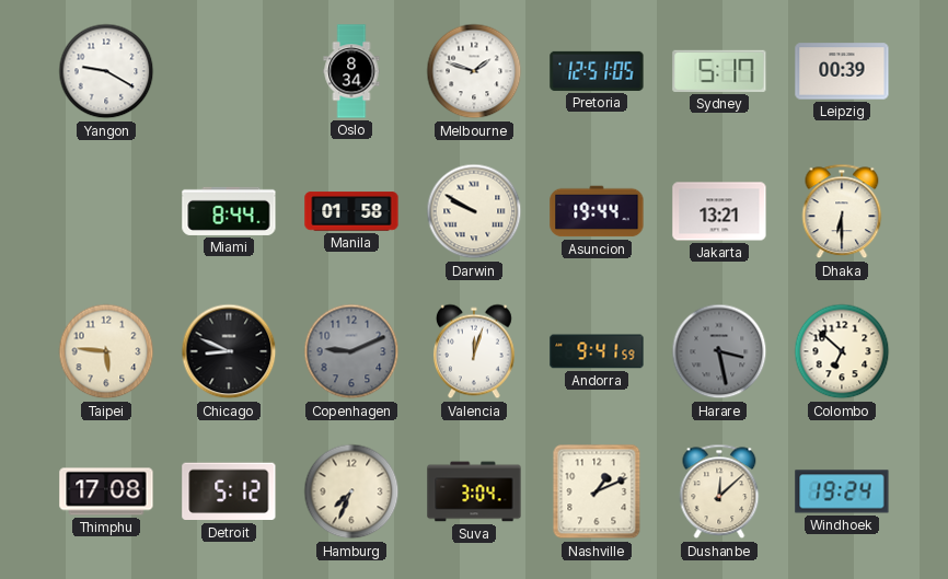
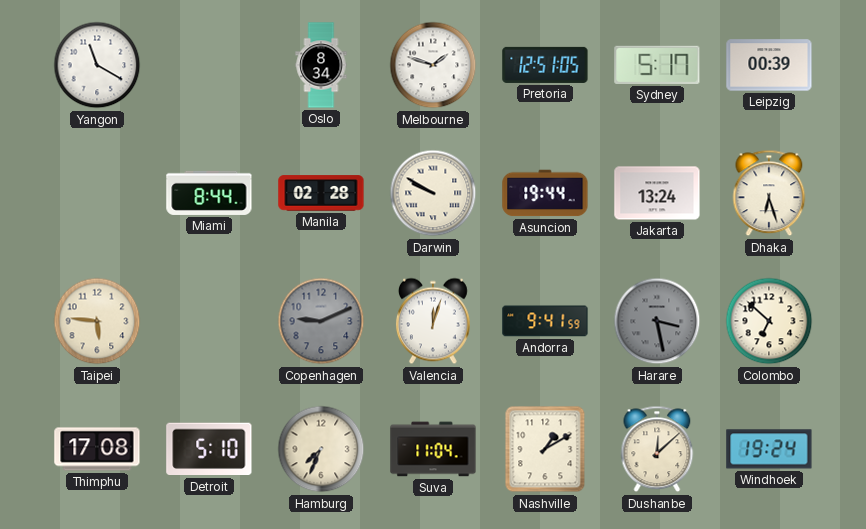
Yangon: 9:20 -> 11:20
Manila: 01:58 -> 02:28
Jakarta: 13:21 -> 13:24
Dhaka: 6:30 -> 6:27
Chicago: 8:49 -> none
Detroit: 5:12 -> 5:10
Suva: 3:04 -> 11:04
Nashville: 1:11 -> 1:10
